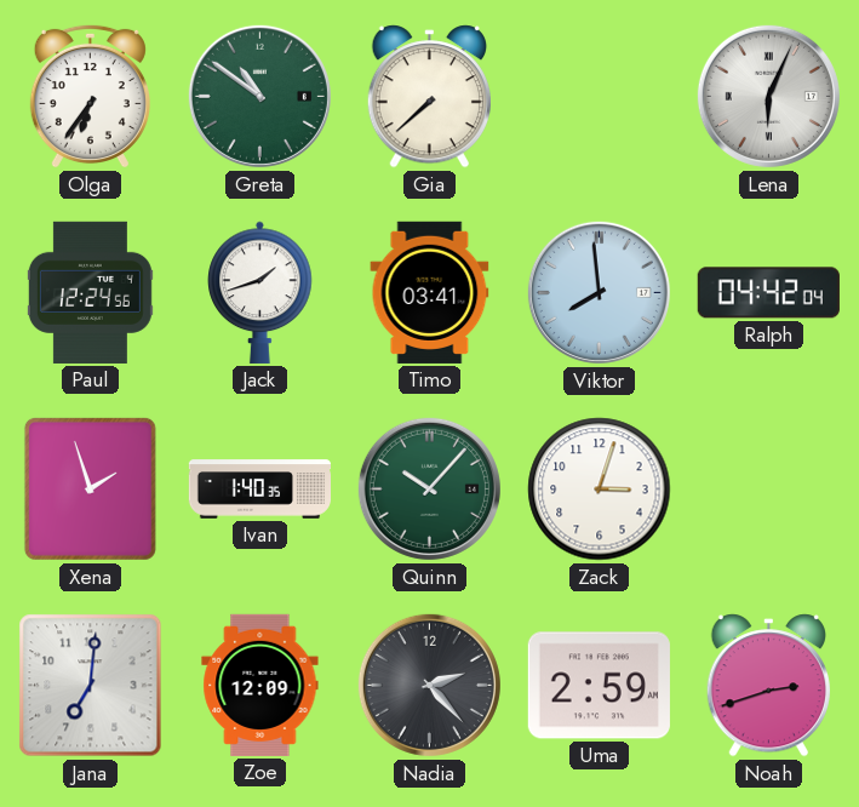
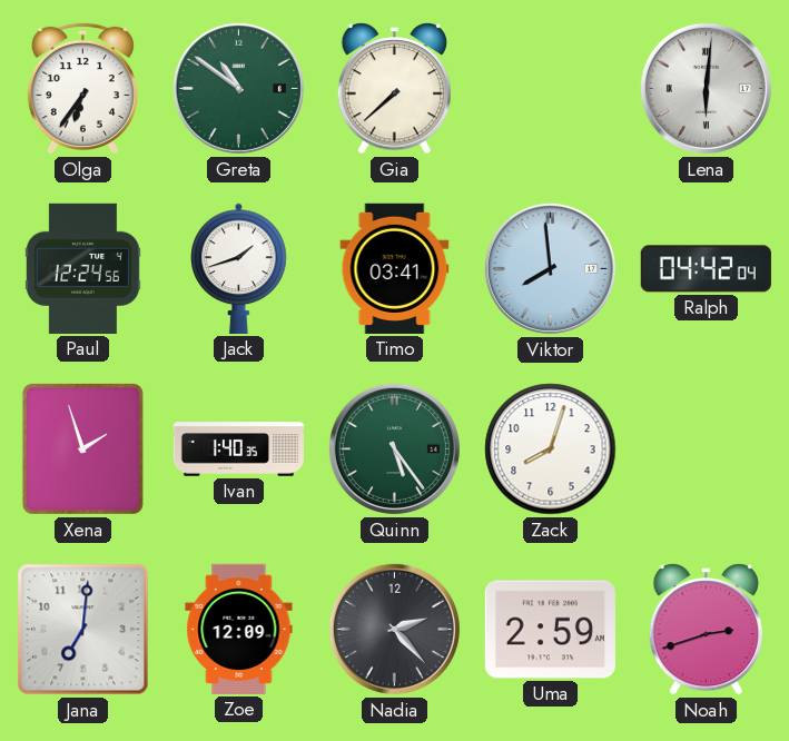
Lena: 6:04 -> 6:01
Quinn: 10:07 -> 5:24
Zack: 3:03 -> 8:03
